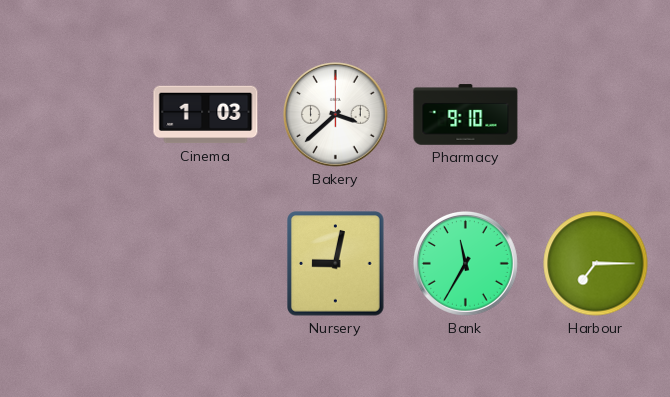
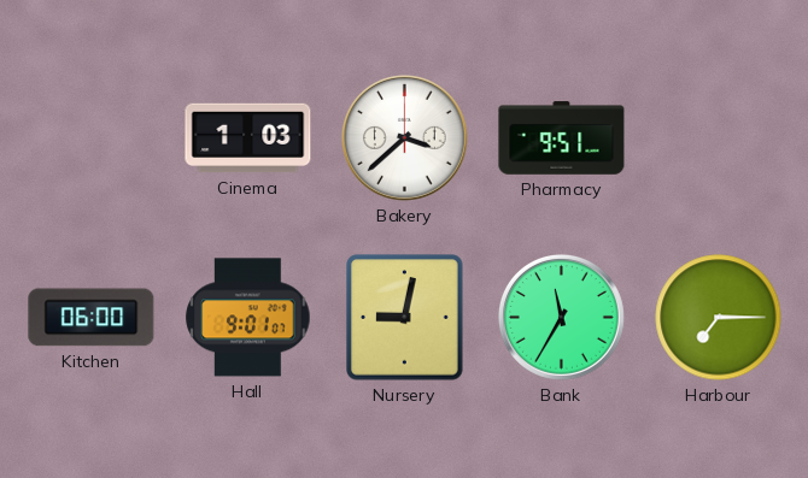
Pharmacy: 9:10 -> 9:51
Kitchen: none -> 06:00
Hall: none -> 9:01
